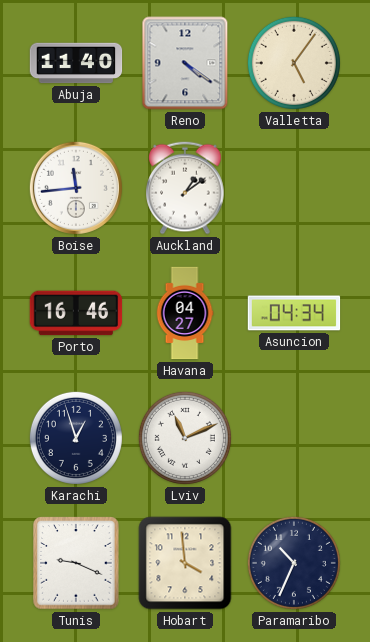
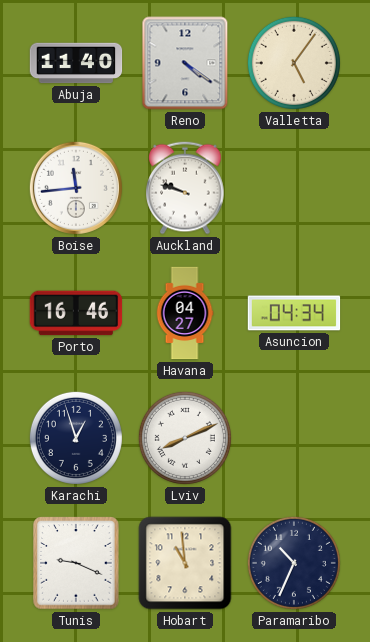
Auckland: 1:09 -> 9:48
Lviv: 11:11 -> 8:11
Hobart: 3:59 -> 10:59
